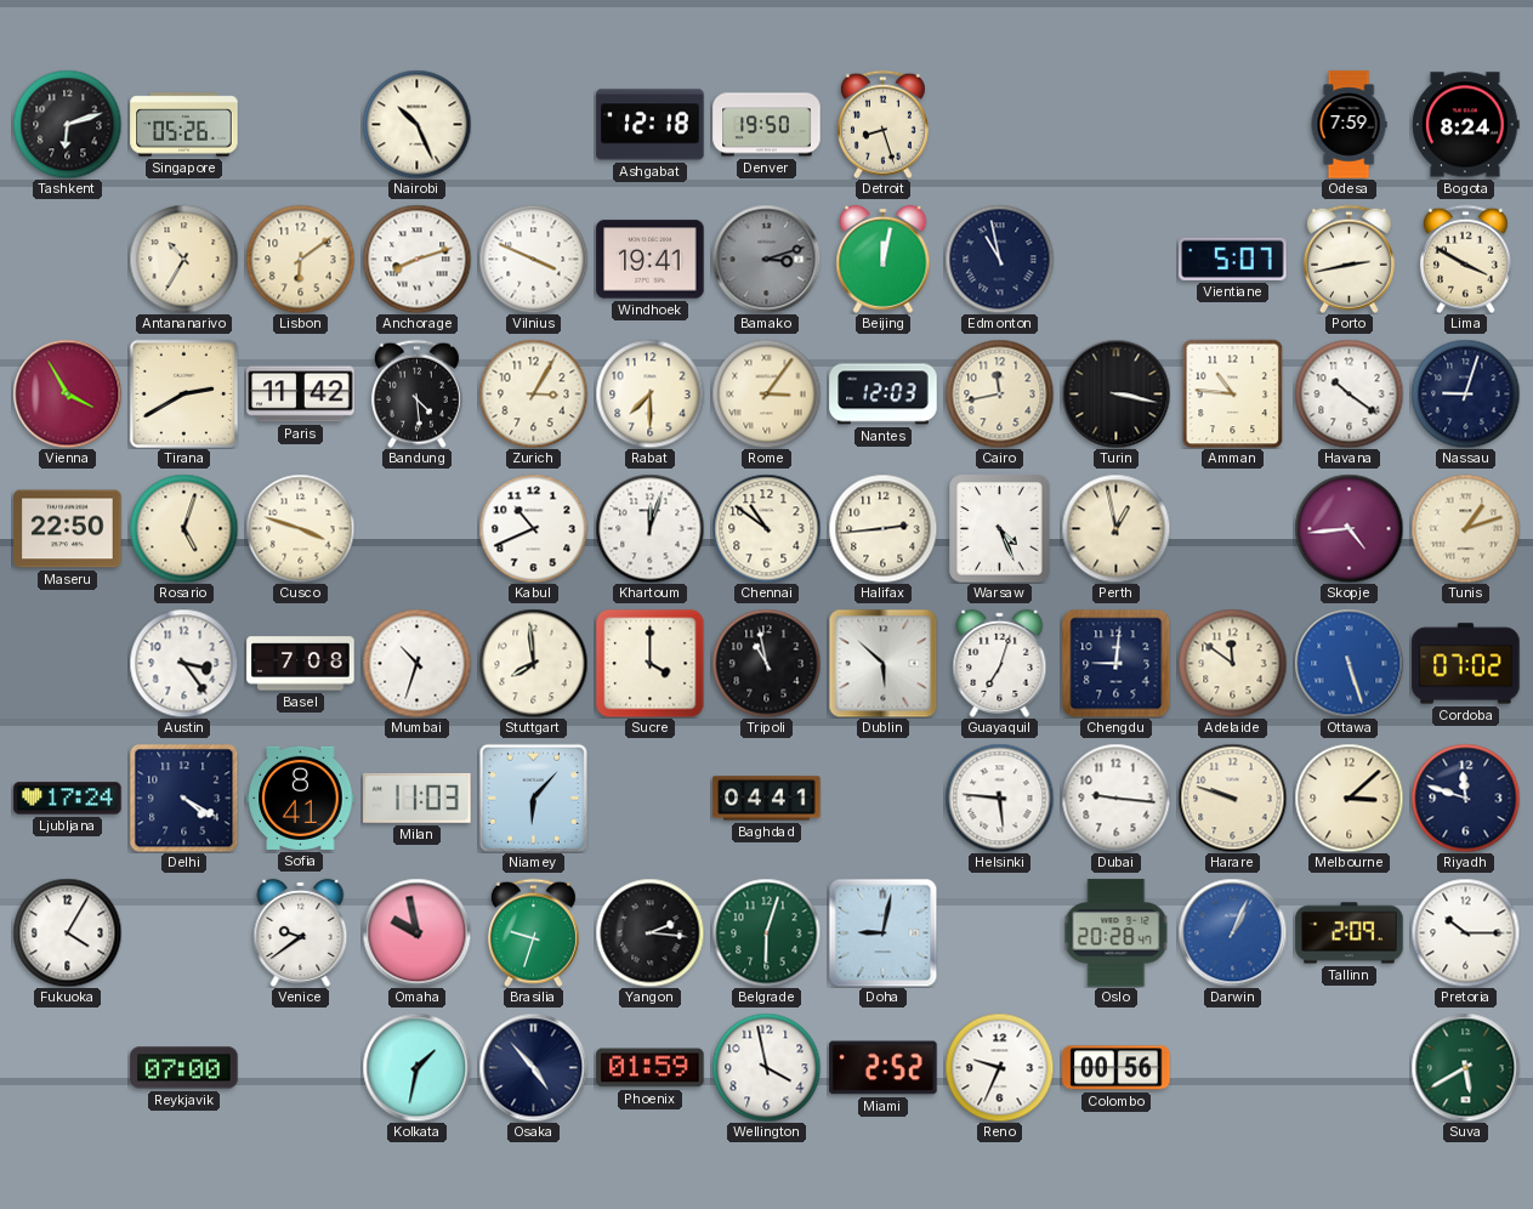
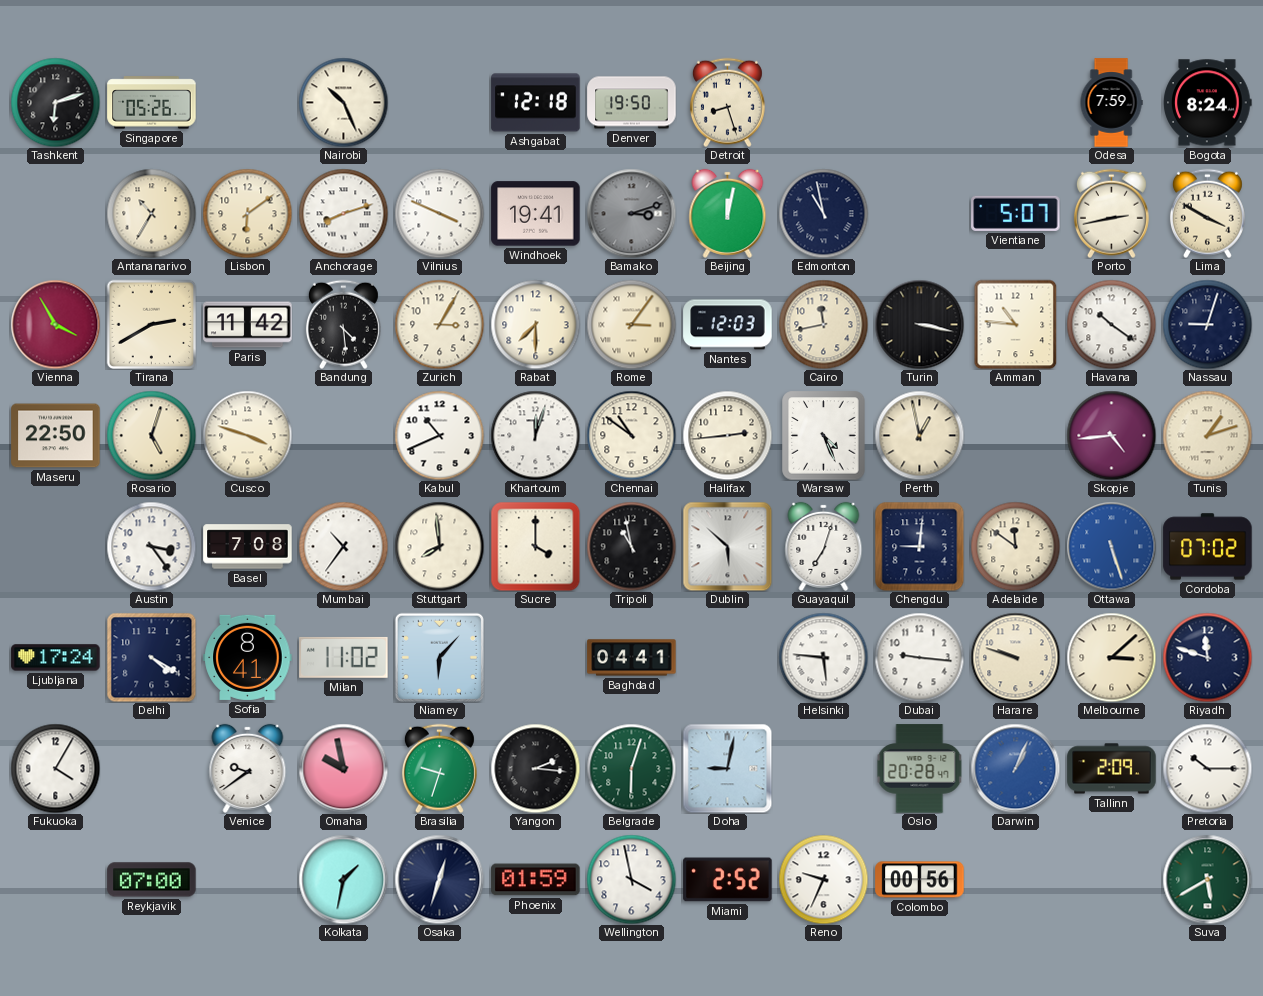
Mumbai: 10:33 -> 10:36
Milan: 11:03 -> 11:02
Osaka: 4:53 -> 12:33
